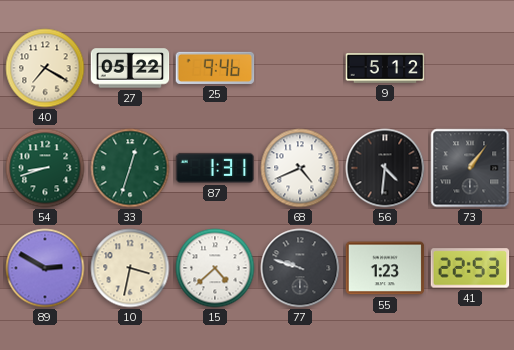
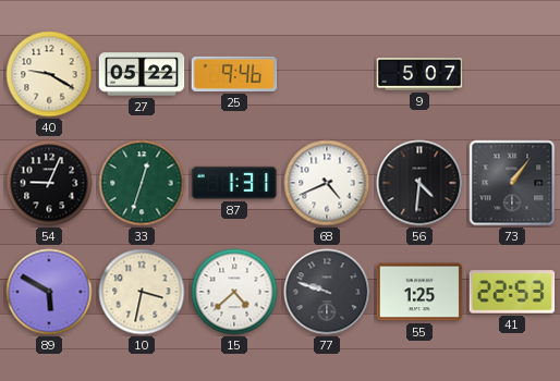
40: 7:20 -> 9:20
9: 5:12 -> 5:07
54: 8:42 -> 9:04
54 dial: green -> black
89: 2:50 -> 5:50
55: 1:23 -> 1:25
